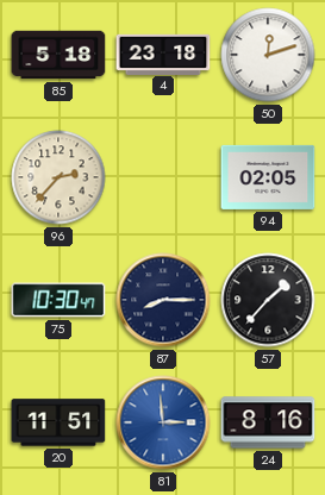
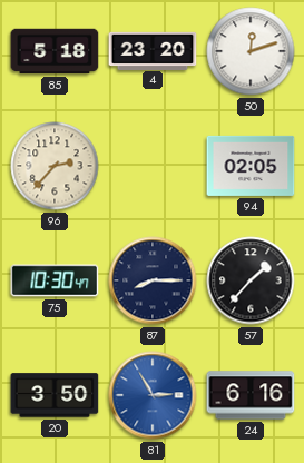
4: 23:18 -> 23:20
20: 11:51 -> 3:50
81: 2:59 -> 2:55
24: 8:16 -> 6:16
